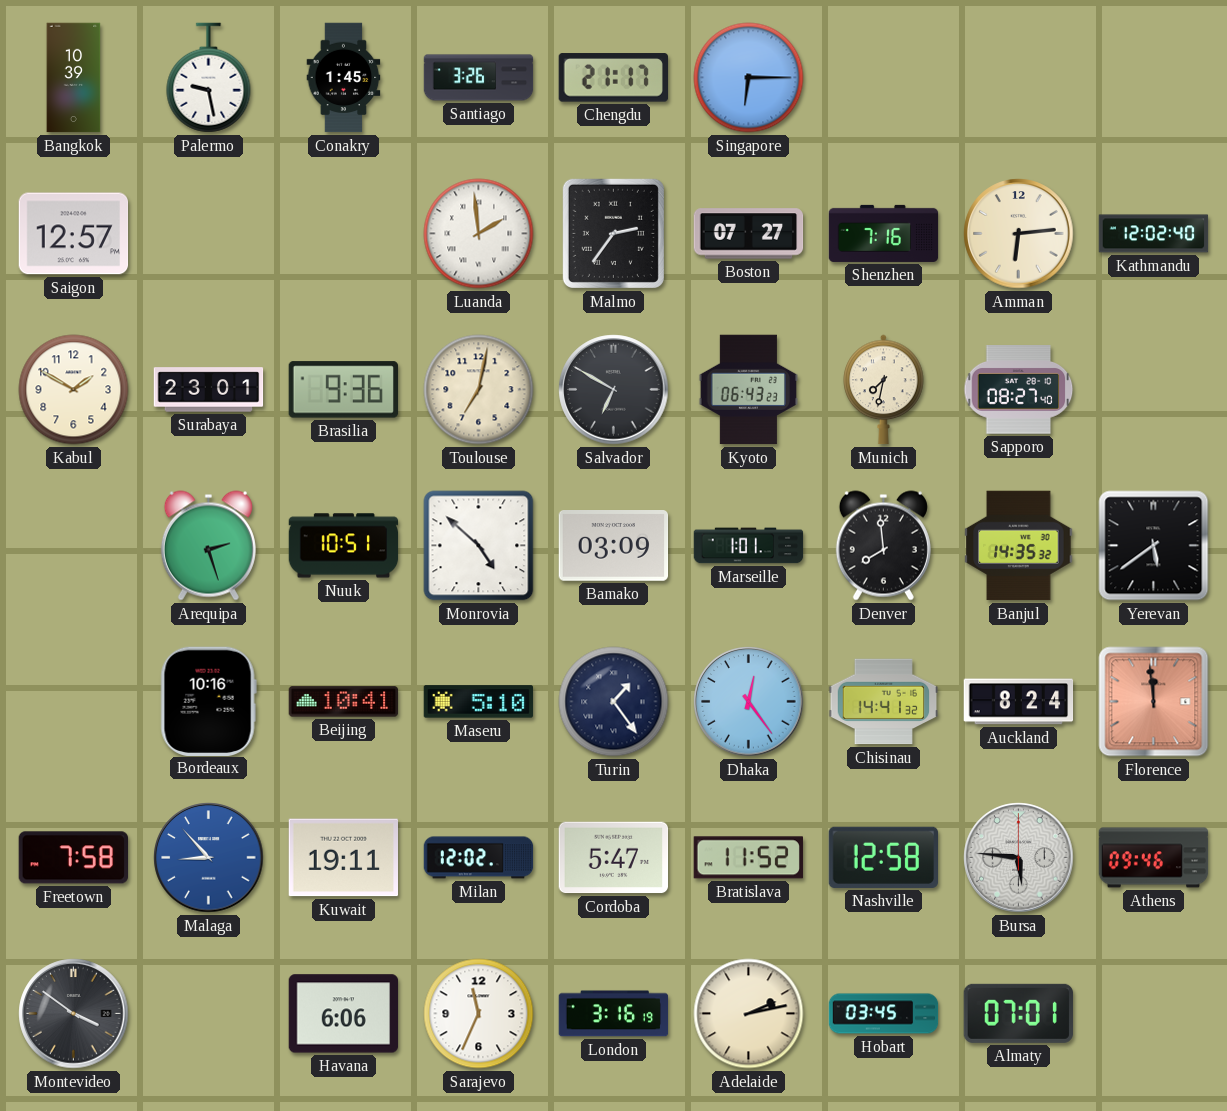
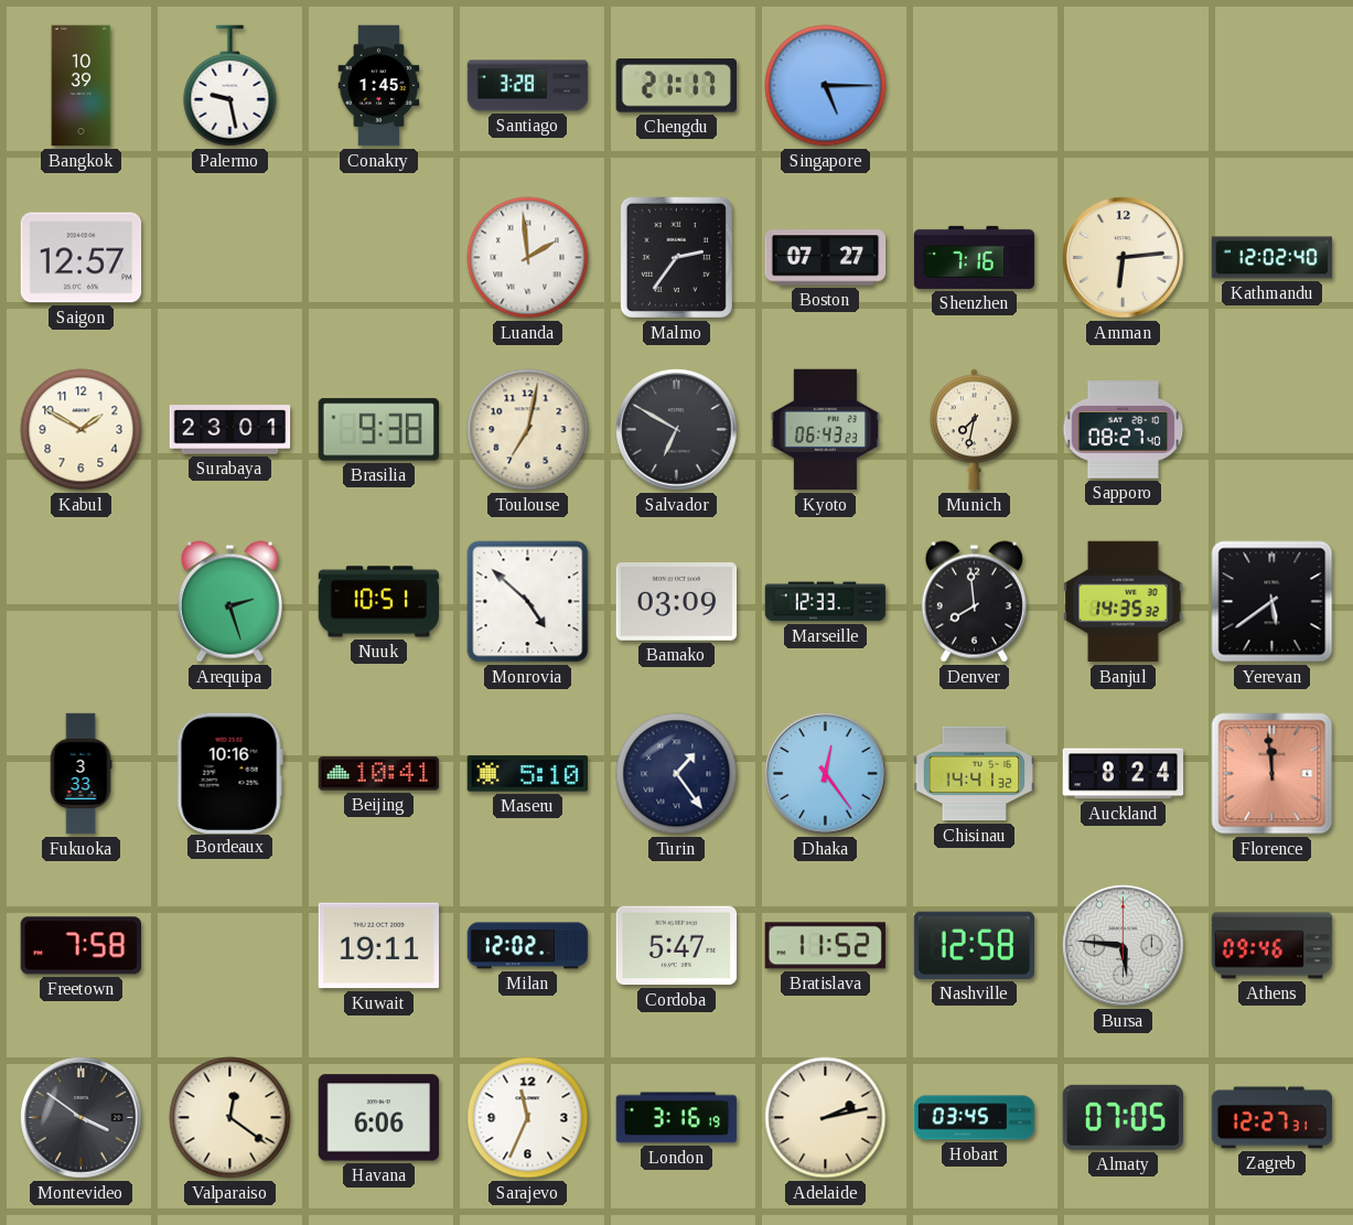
Santiago: 3:26 -> 3:28
Singapore: 6:15 -> 5:15
Brasilia: 9:36 -> 9:38
Marseille: 1:01 -> 12:33
Fukuoka: none -> 3:33
Malaga: 8:53 -> none
Valparaiso: none -> 12:21
Almaty: 07:01 -> 07:05
Zagreb: none -> 12:27
